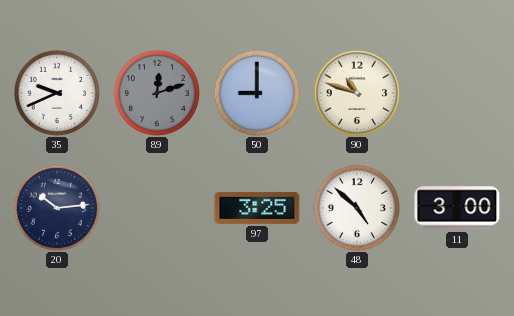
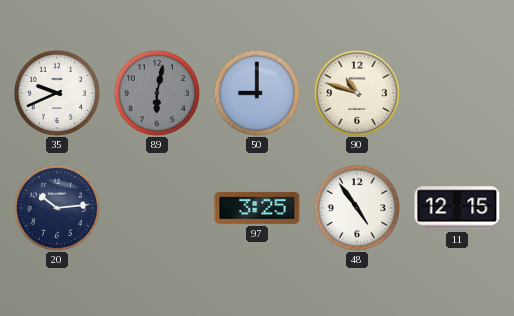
89: 12:12 -> 6:02
48: 4:52 -> 4:54
11: 3:00 -> 12:15
